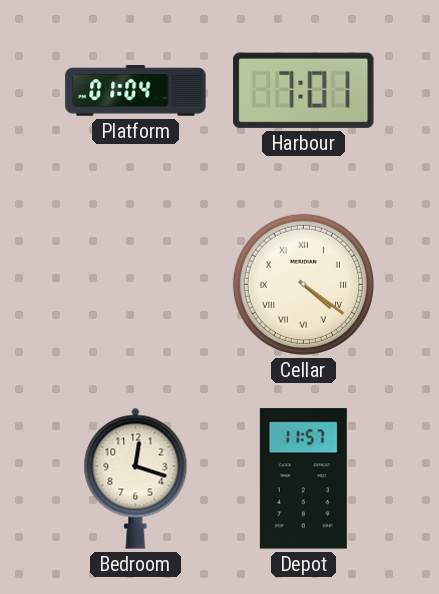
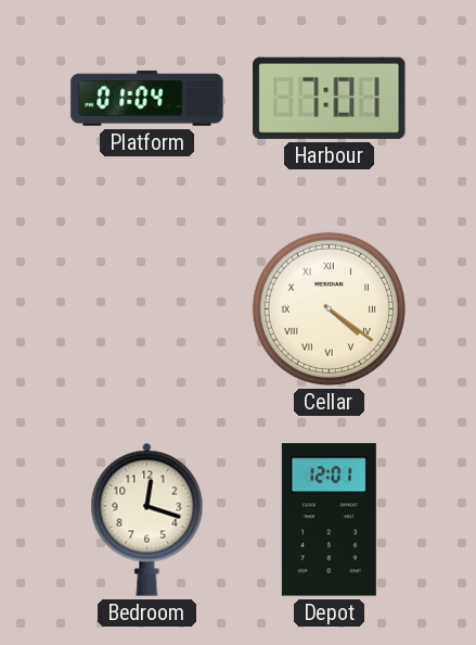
Depot: 11:57 -> 12:01
